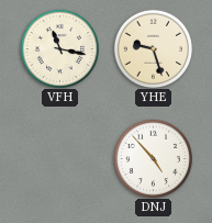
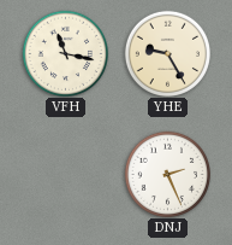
YHE: 9:27 -> 9:25
DNJ: 4:53 -> 2:26
